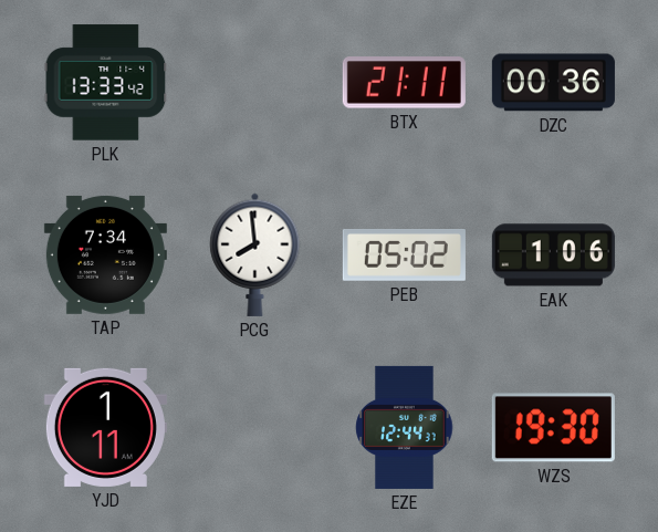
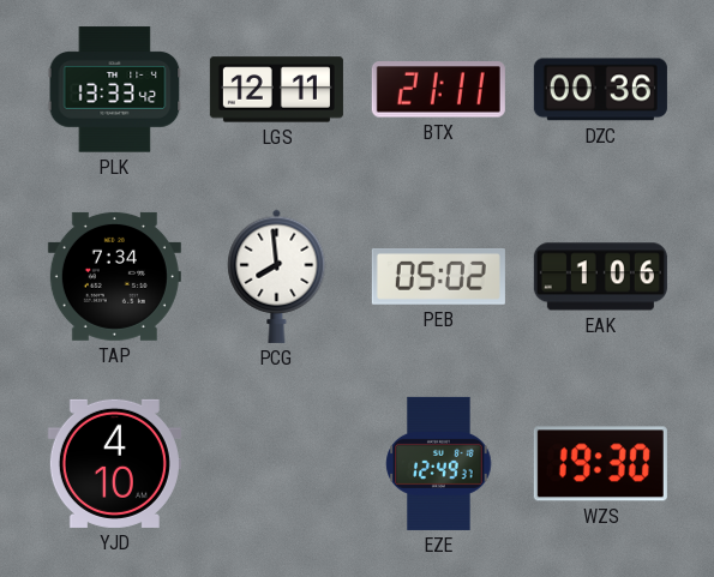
LGS: none -> 12:11
YJD: 1:11 -> 4:10
EZE: 12:44 -> 12:49
